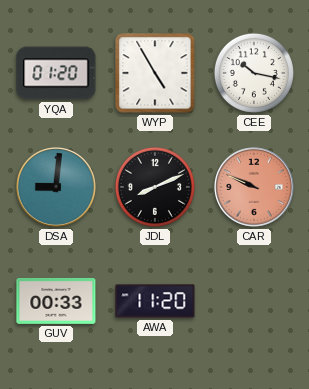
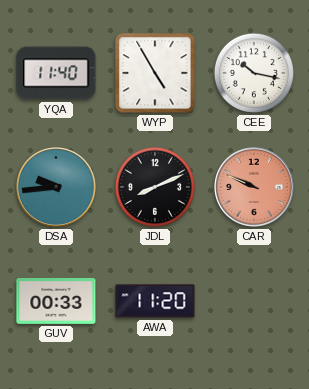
YQA: 01:20 -> 11:40
DSA: 9:01 -> 9:44
